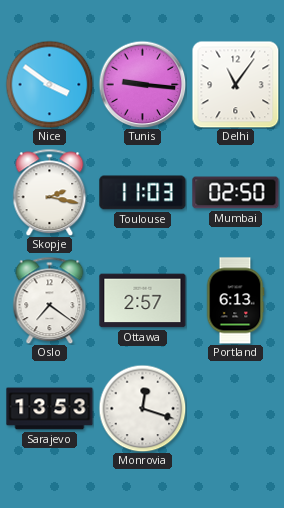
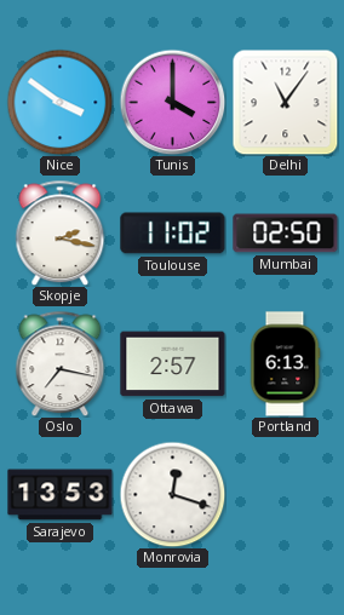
Tunis: 9:16 -> 4:00
Toulouse: 11:03 -> 11:02
Oslo: 7:21 -> 7:17
